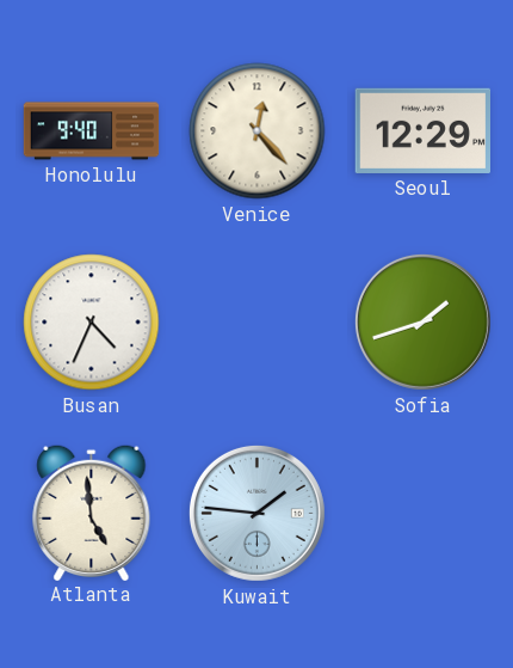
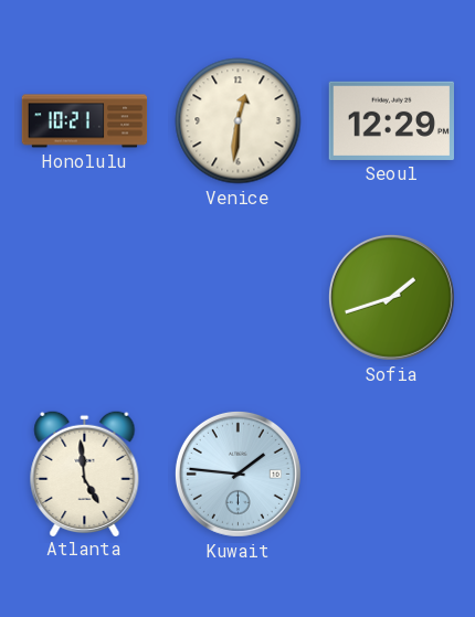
Honolulu: 9:40 -> 10:21
Venice: 12:23 -> 12:31
Busan: 4:34 -> none
